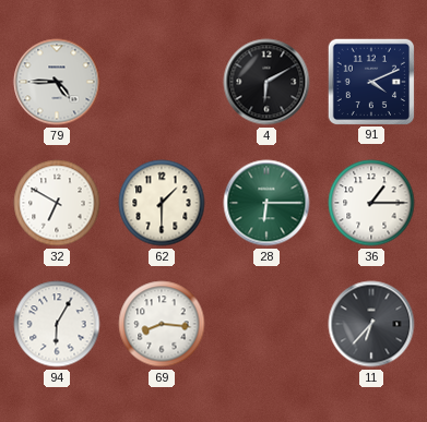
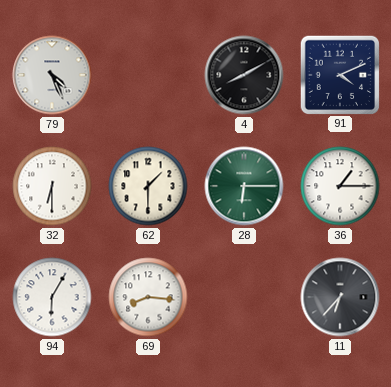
79: 4:45 -> 4:26
4: 6:10 -> 8:10
32: 6:50 -> 6:30
